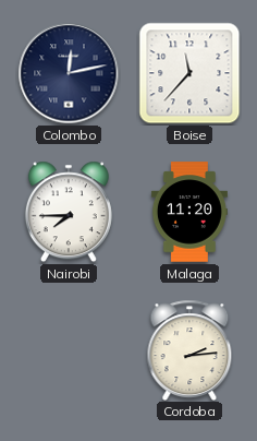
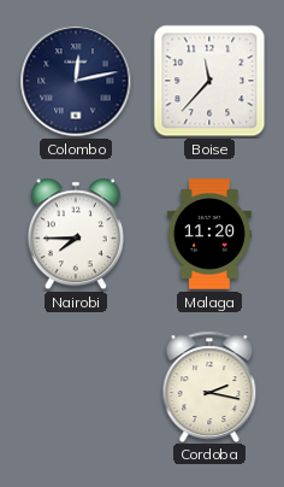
Cordoba: 2:14 -> 2:17
